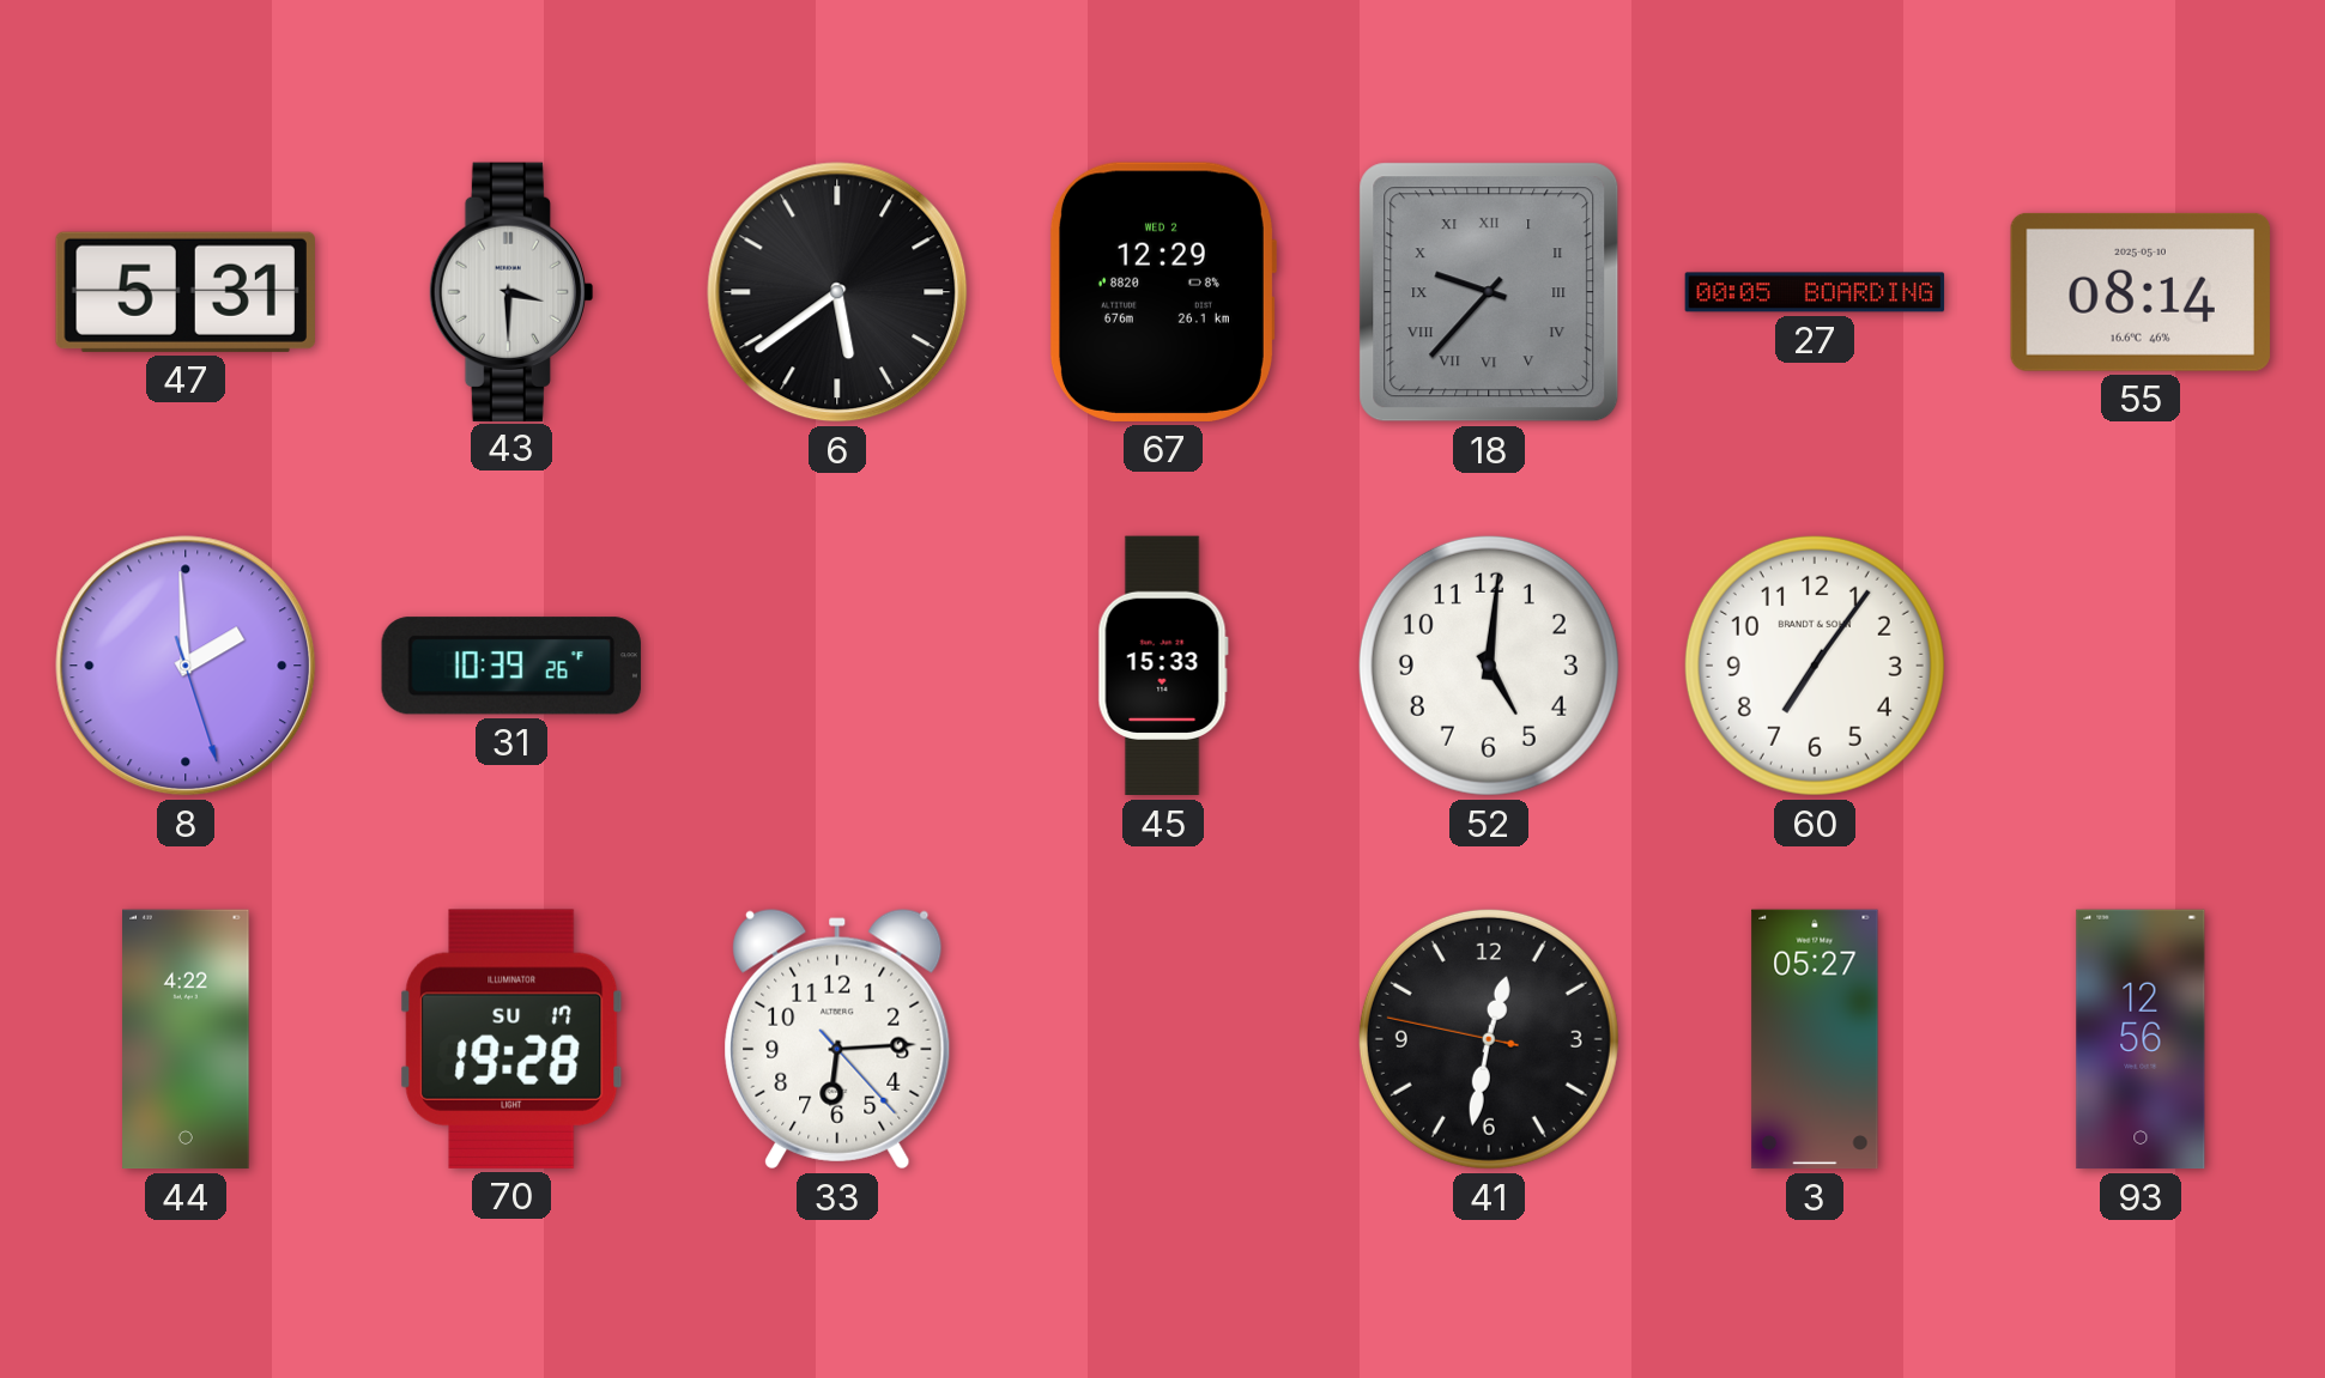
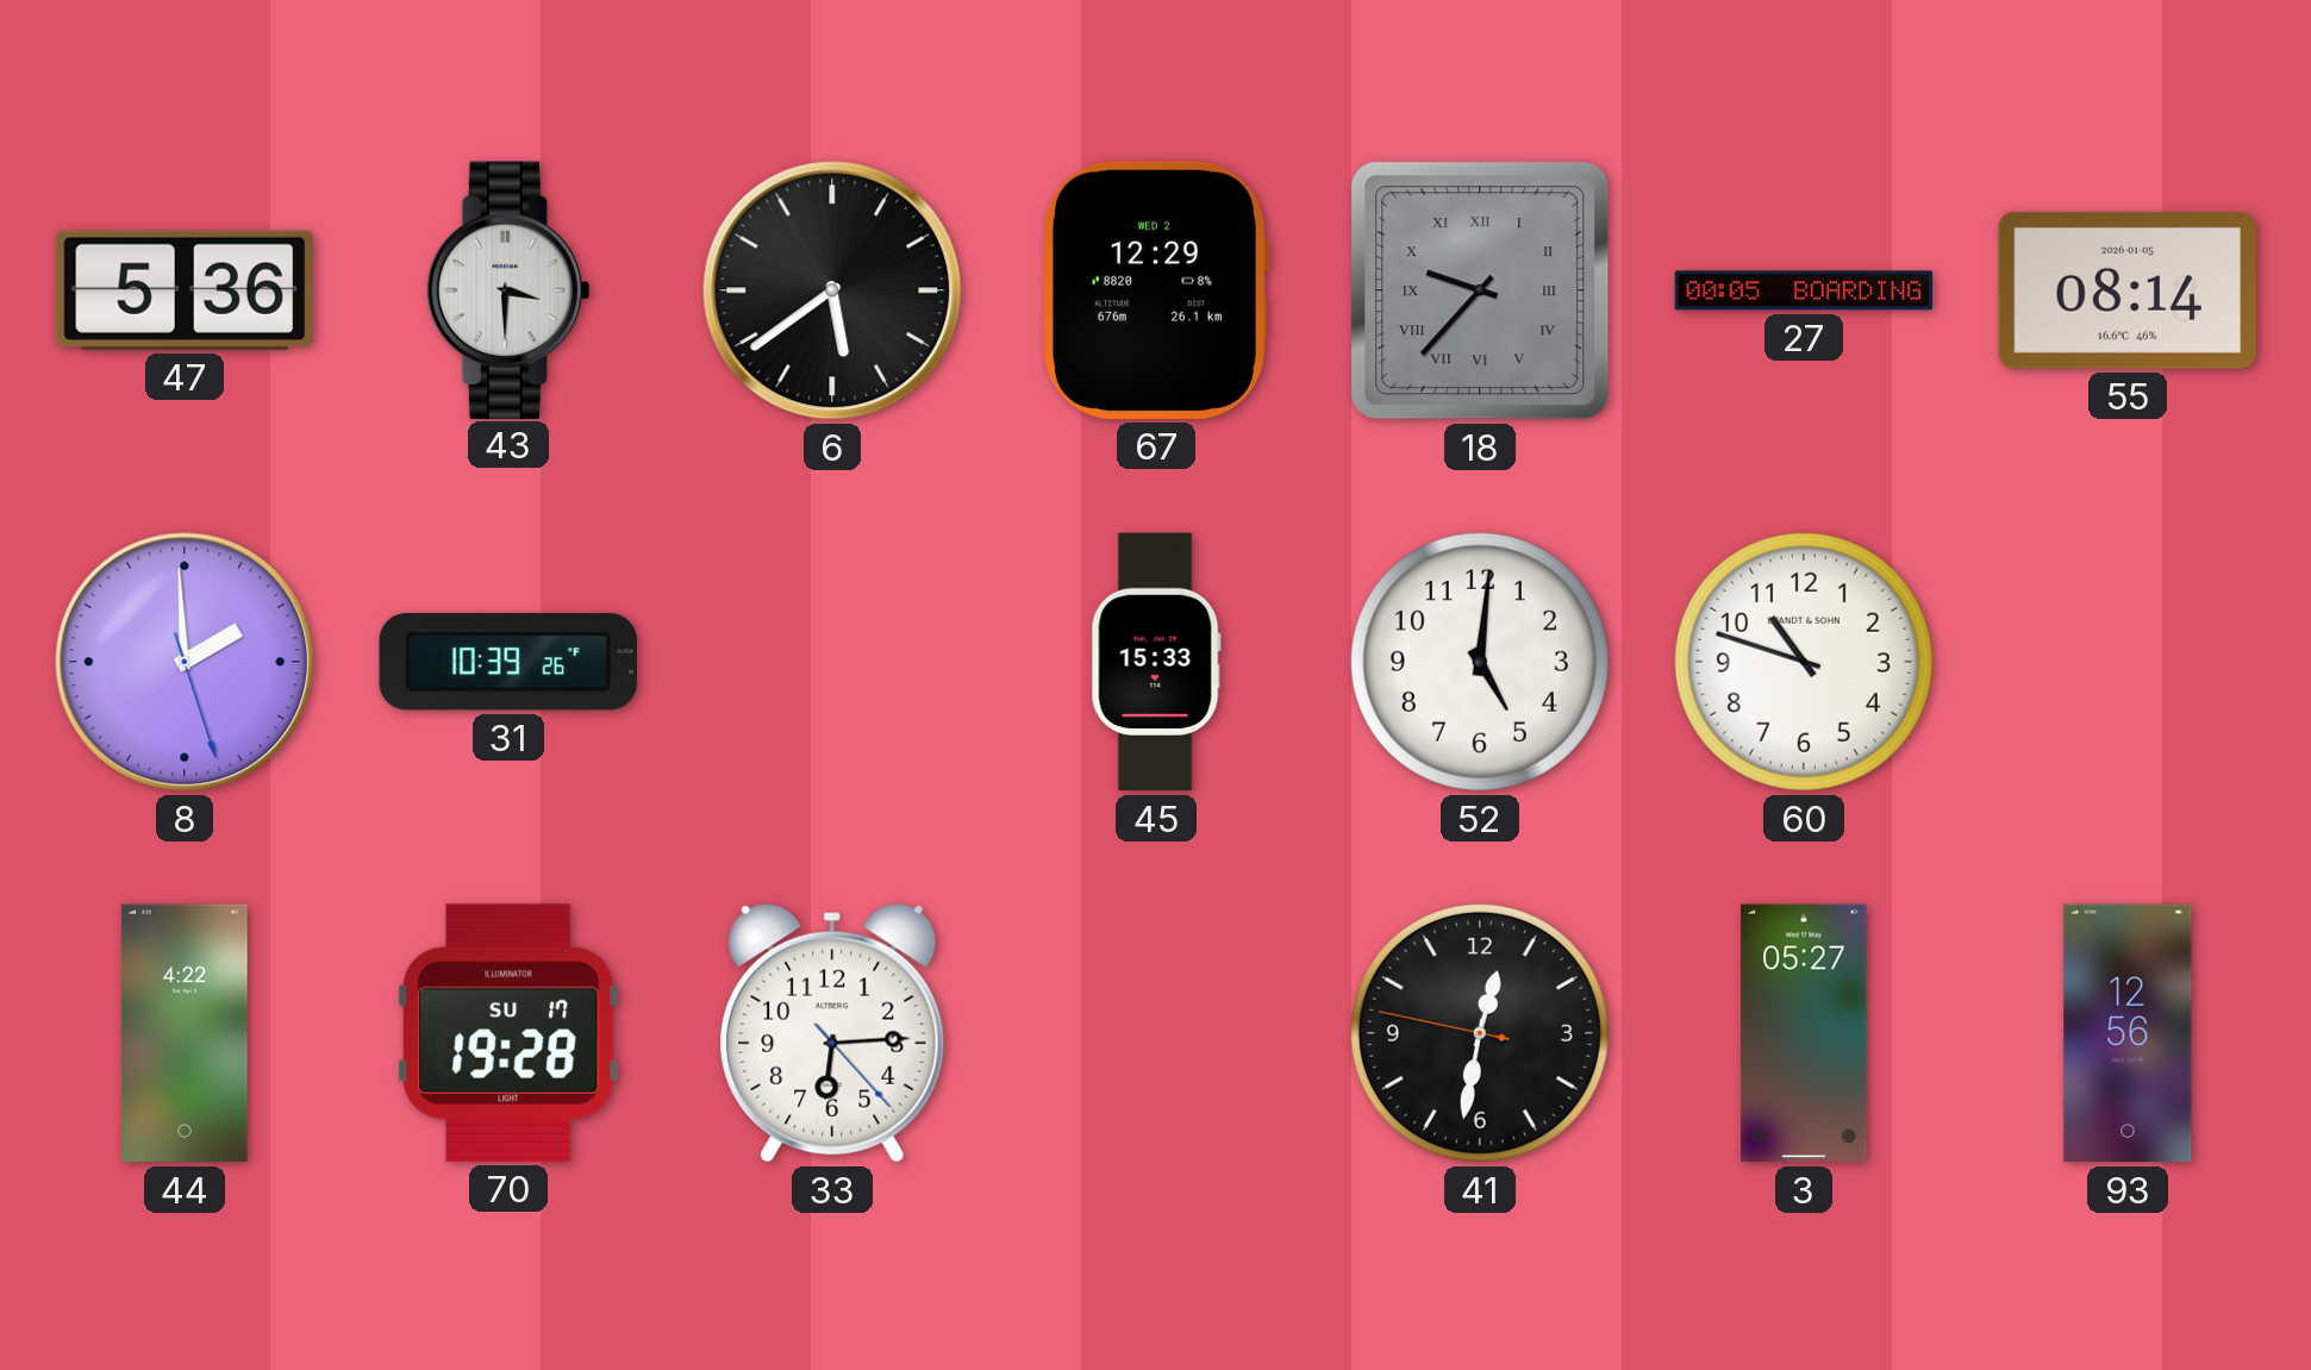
47: 5:31 -> 5:36
55 date: 2025-05-10 -> 2026-01-05
60: 7:06 -> 10:48
